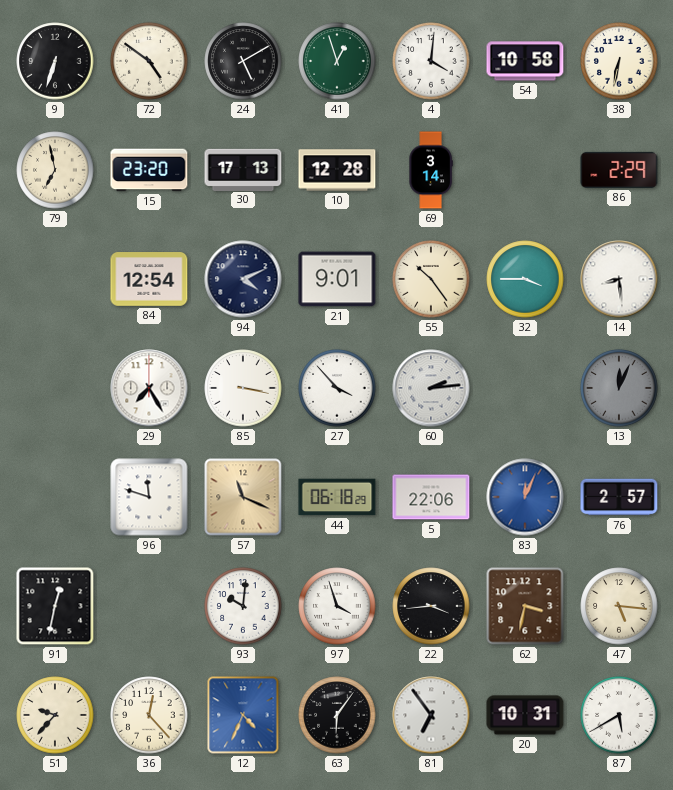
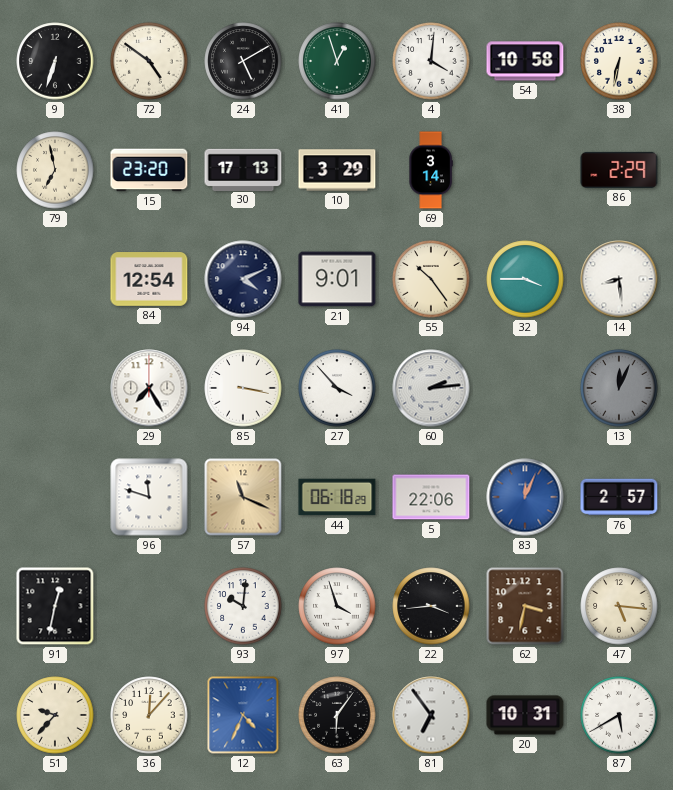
10: 12:28 -> 3:29
36: 12:23 -> 12:07
